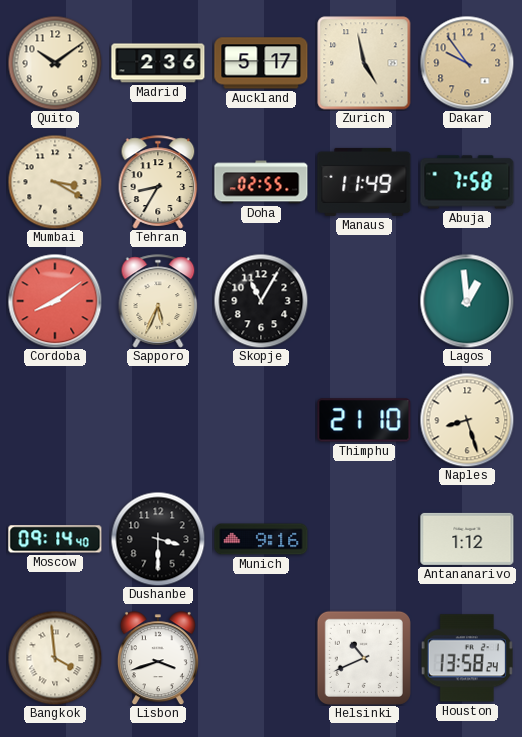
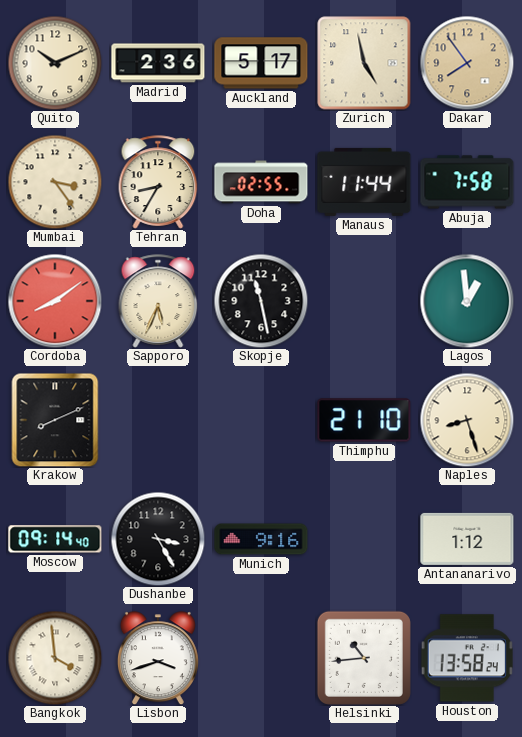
Quito: 10:09 -> 10:11
Dakar: 9:54 -> 7:54
Mumbai: 3:20 -> 3:24
Manaus: 11:49 -> 11:44
Skopje: 11:05 -> 11:28
Krakow: none -> 8:11
Dushanbe: 3:30 -> 3:25
Helsinki: 10:41 -> 10:44
